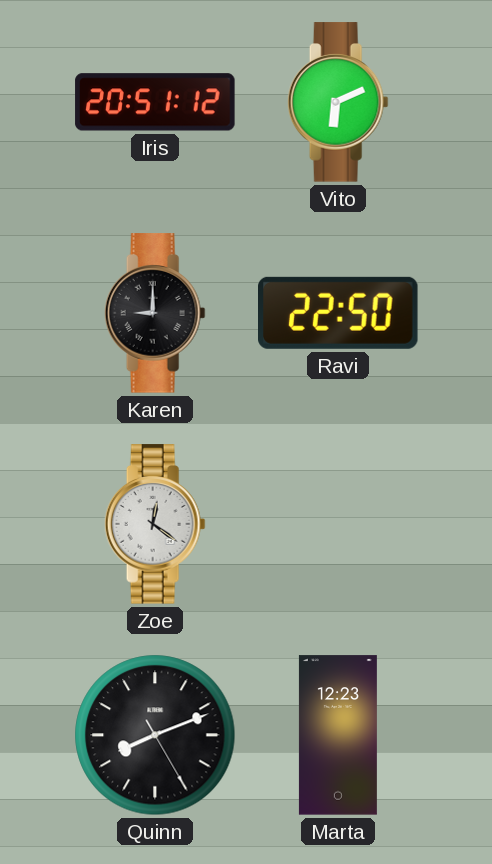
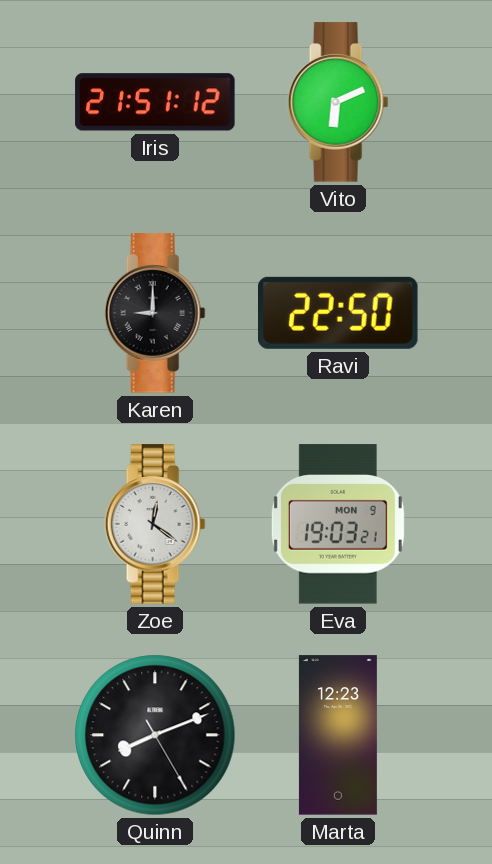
Iris: 20:51 -> 21:51
Eva: none -> 19:03
